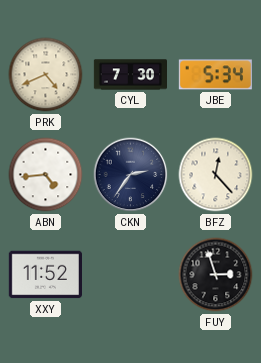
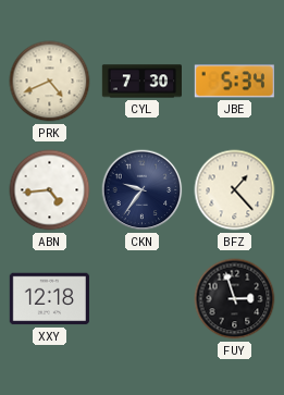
CKN: 2:36 -> 9:36
BFZ: 12:23 -> 1:23
XXY: 11:52 -> 12:18
